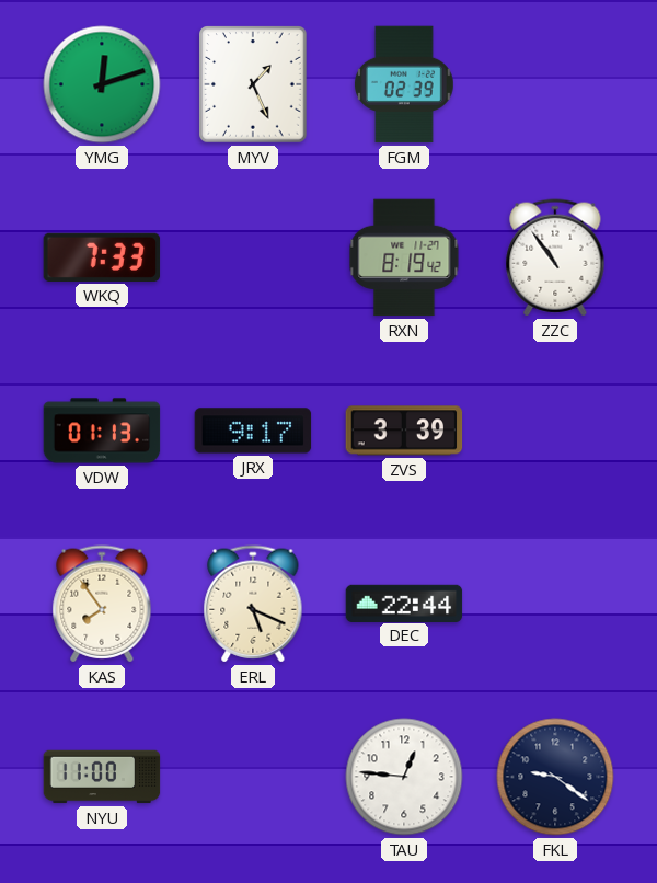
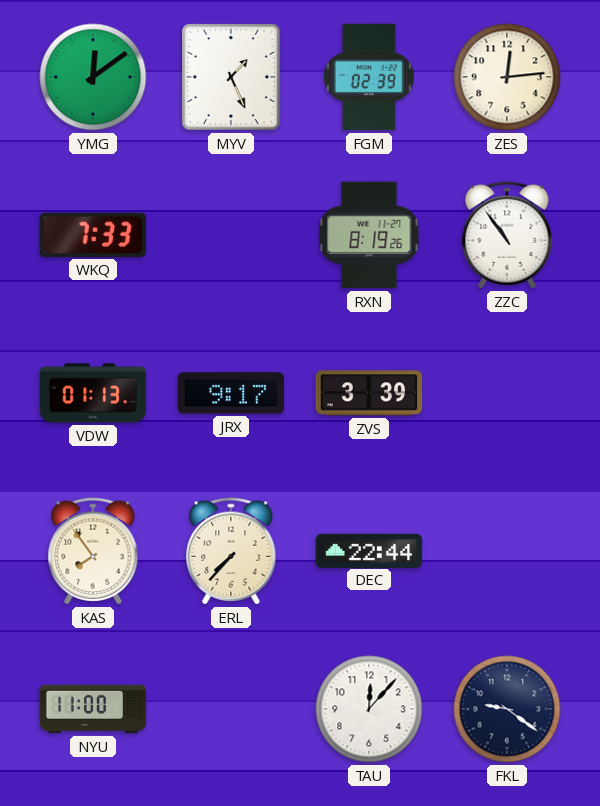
YMG: 12:12 -> 12:09
ZES: none -> 12:14
RXN: 8:19:42 -> 8:19:26
ERL: 5:19 -> 7:37
TAU: 12:46 -> 12:07
